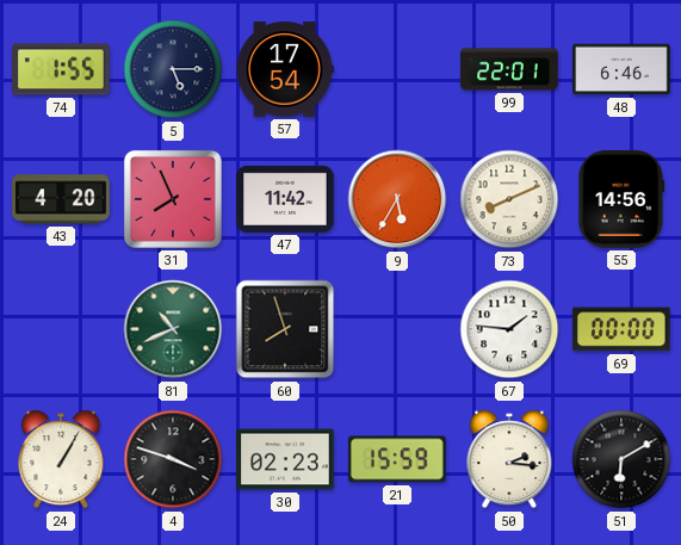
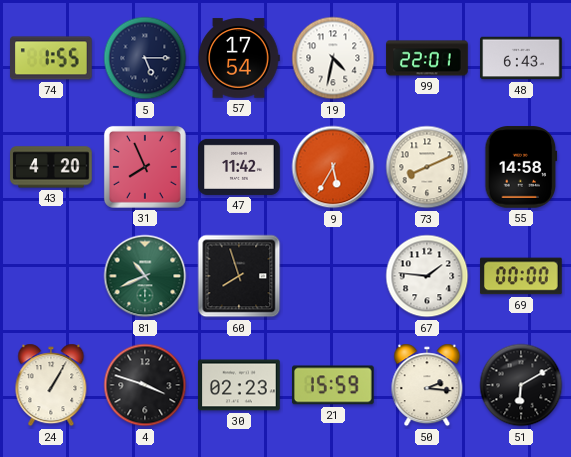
19: none -> 4:32
48: 6:46 -> 6:43
55: 14:56 -> 14:58
